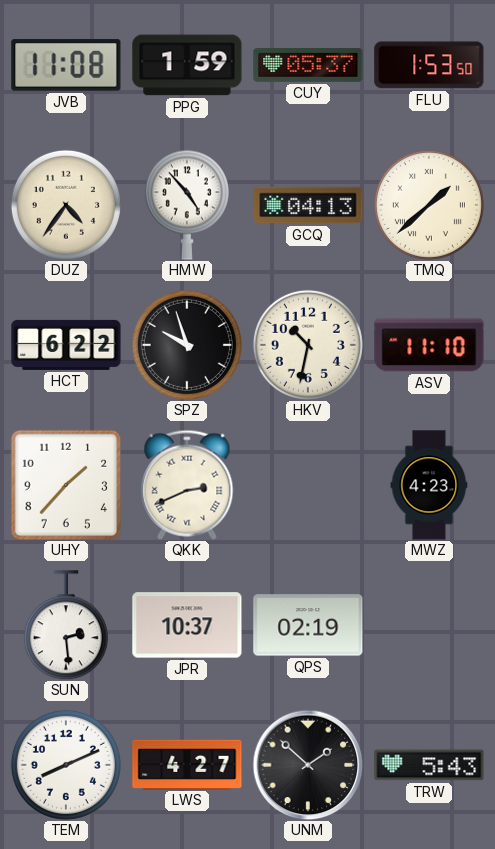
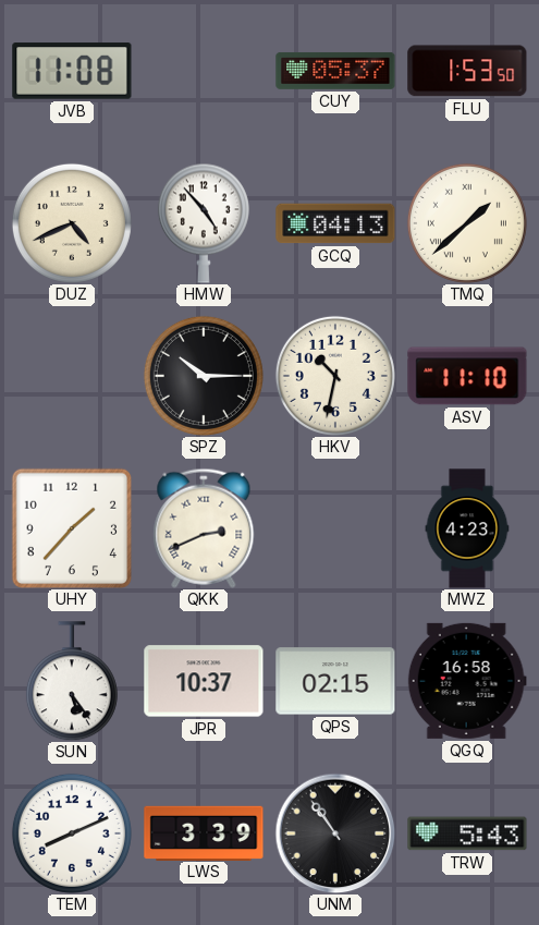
PPG: 1:59 -> none
DUZ: 4:36 -> 4:41
HCT: 6:22 -> none
SPZ: 9:57 -> 10:15
SUN: 2:29 -> 5:24
QPS: 02:19 -> 02:15
QGQ: none -> 16:58
LWS: 4:27 -> 3:39
UNM: 1:52 -> 10:54
